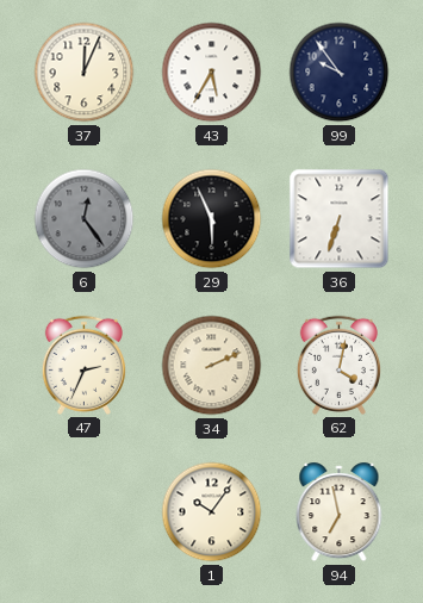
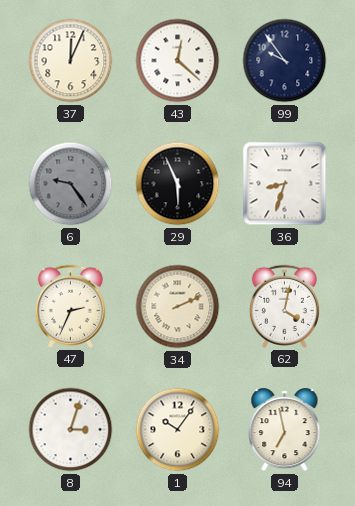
43: 5:35 -> 12:22
6: 12:24 -> 9:24
36: 6:33 -> 8:33
8: none -> 3:03
